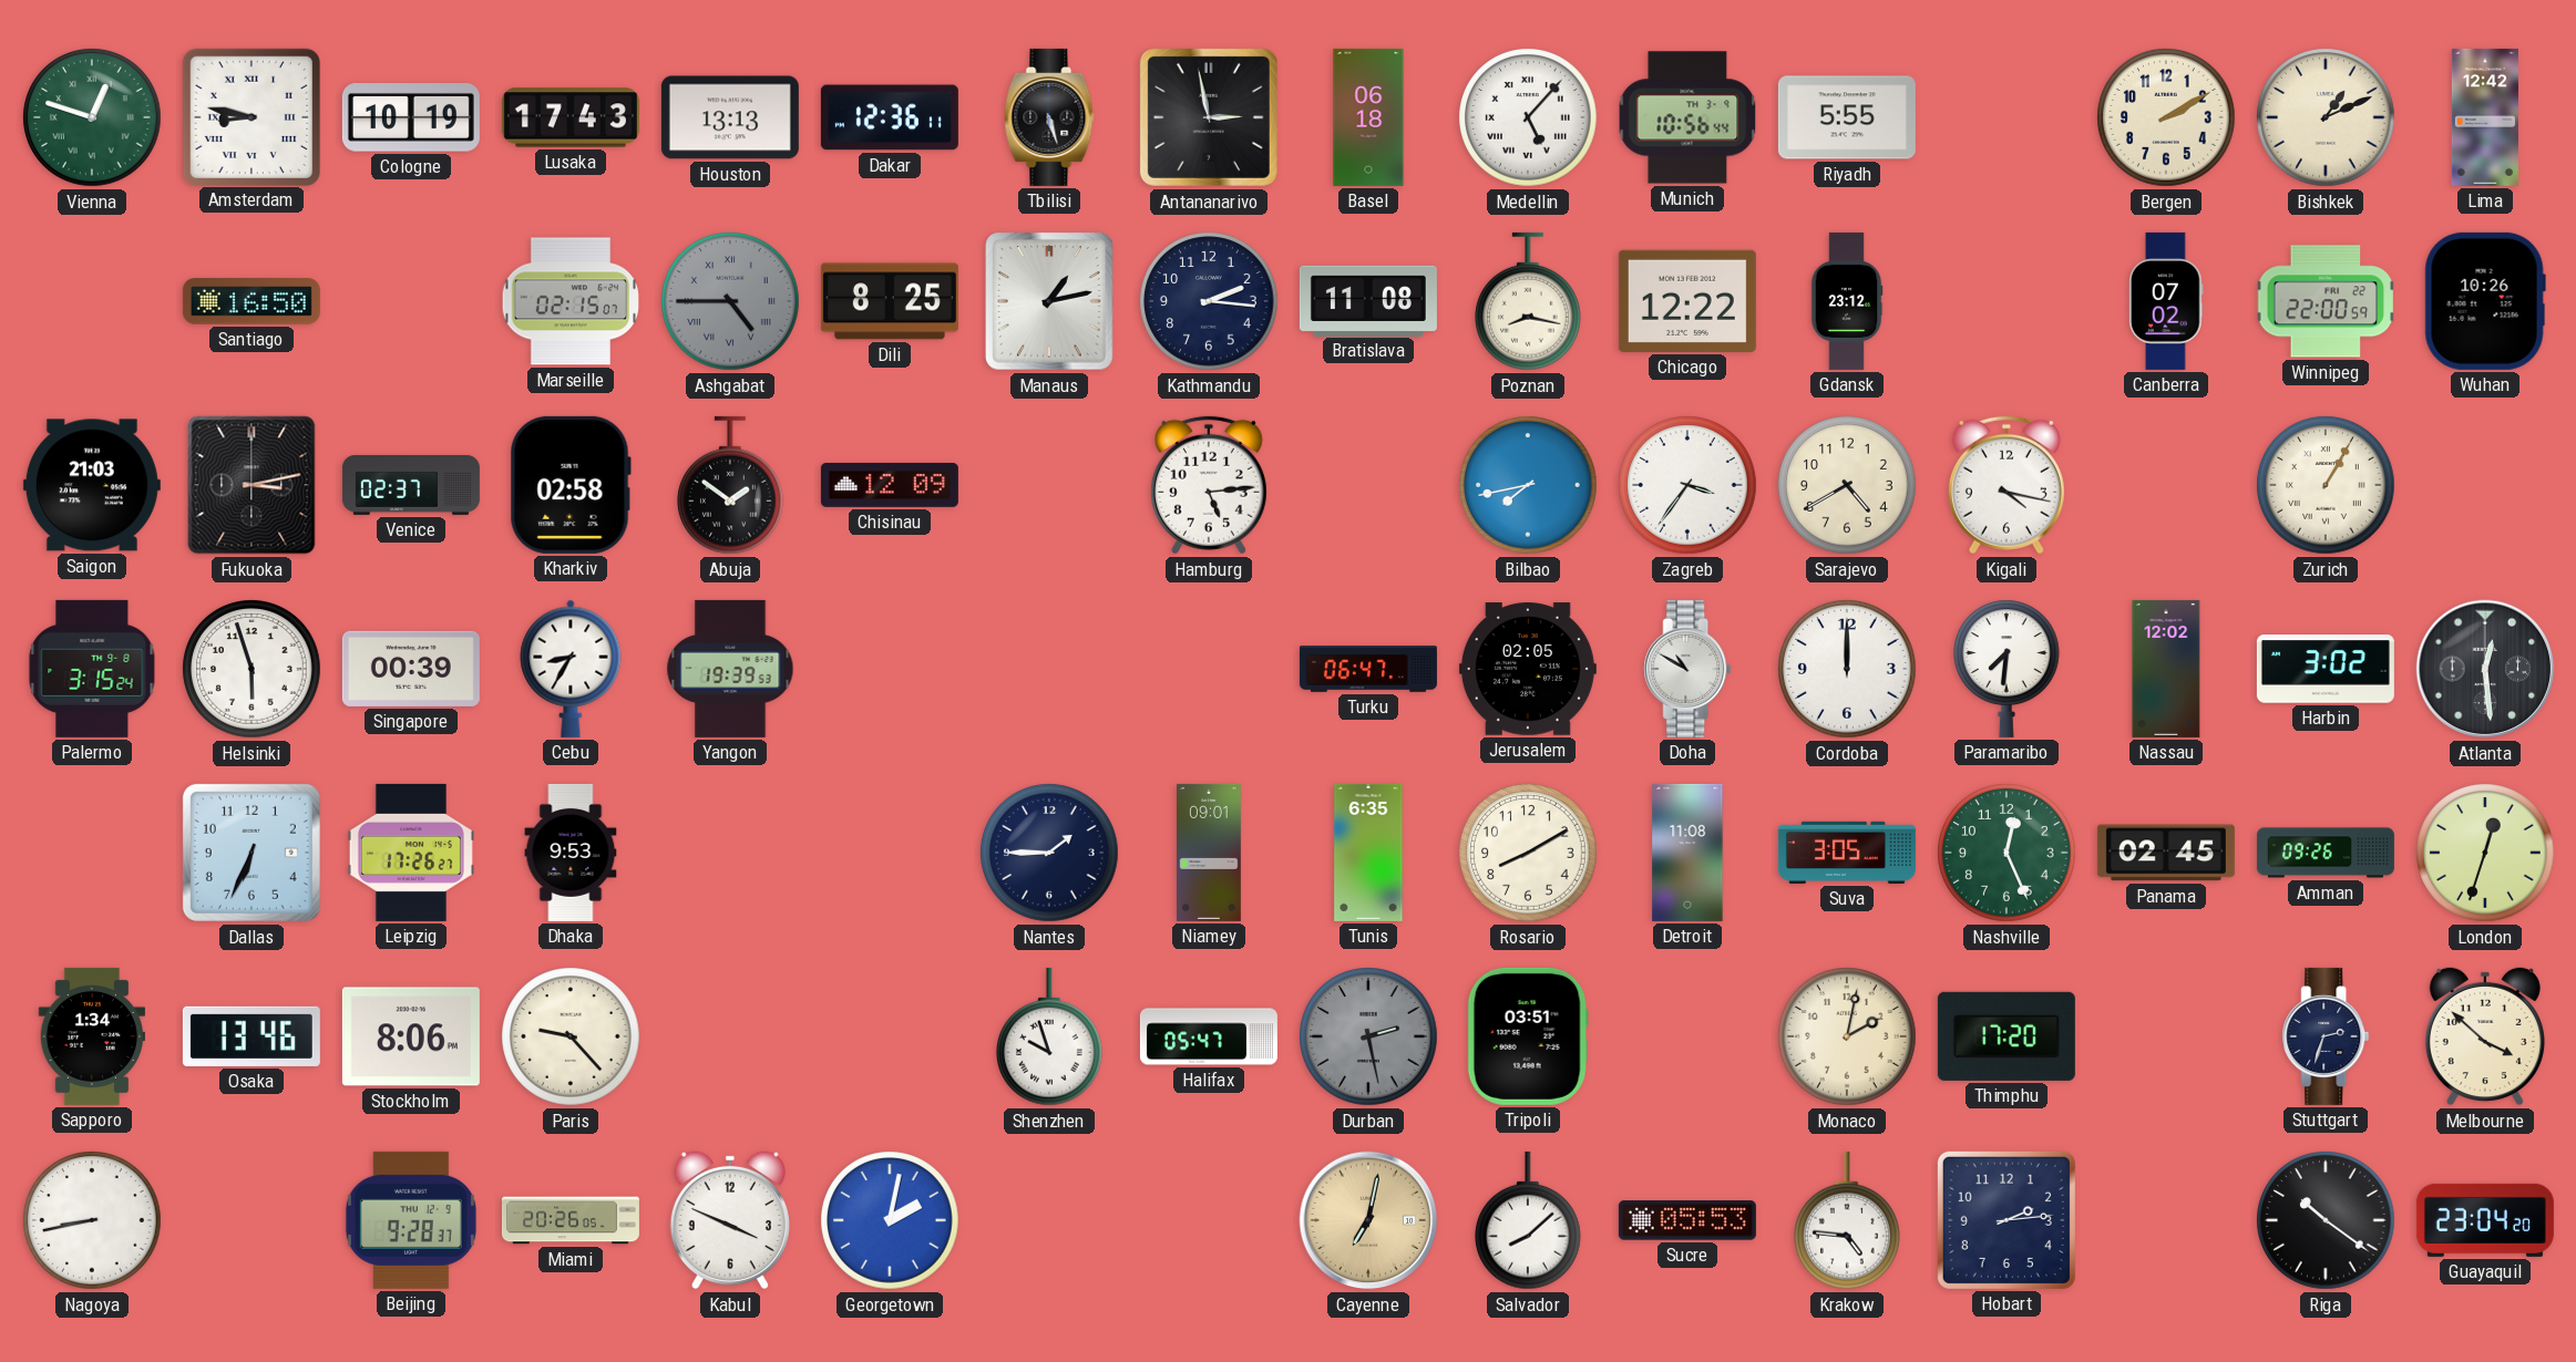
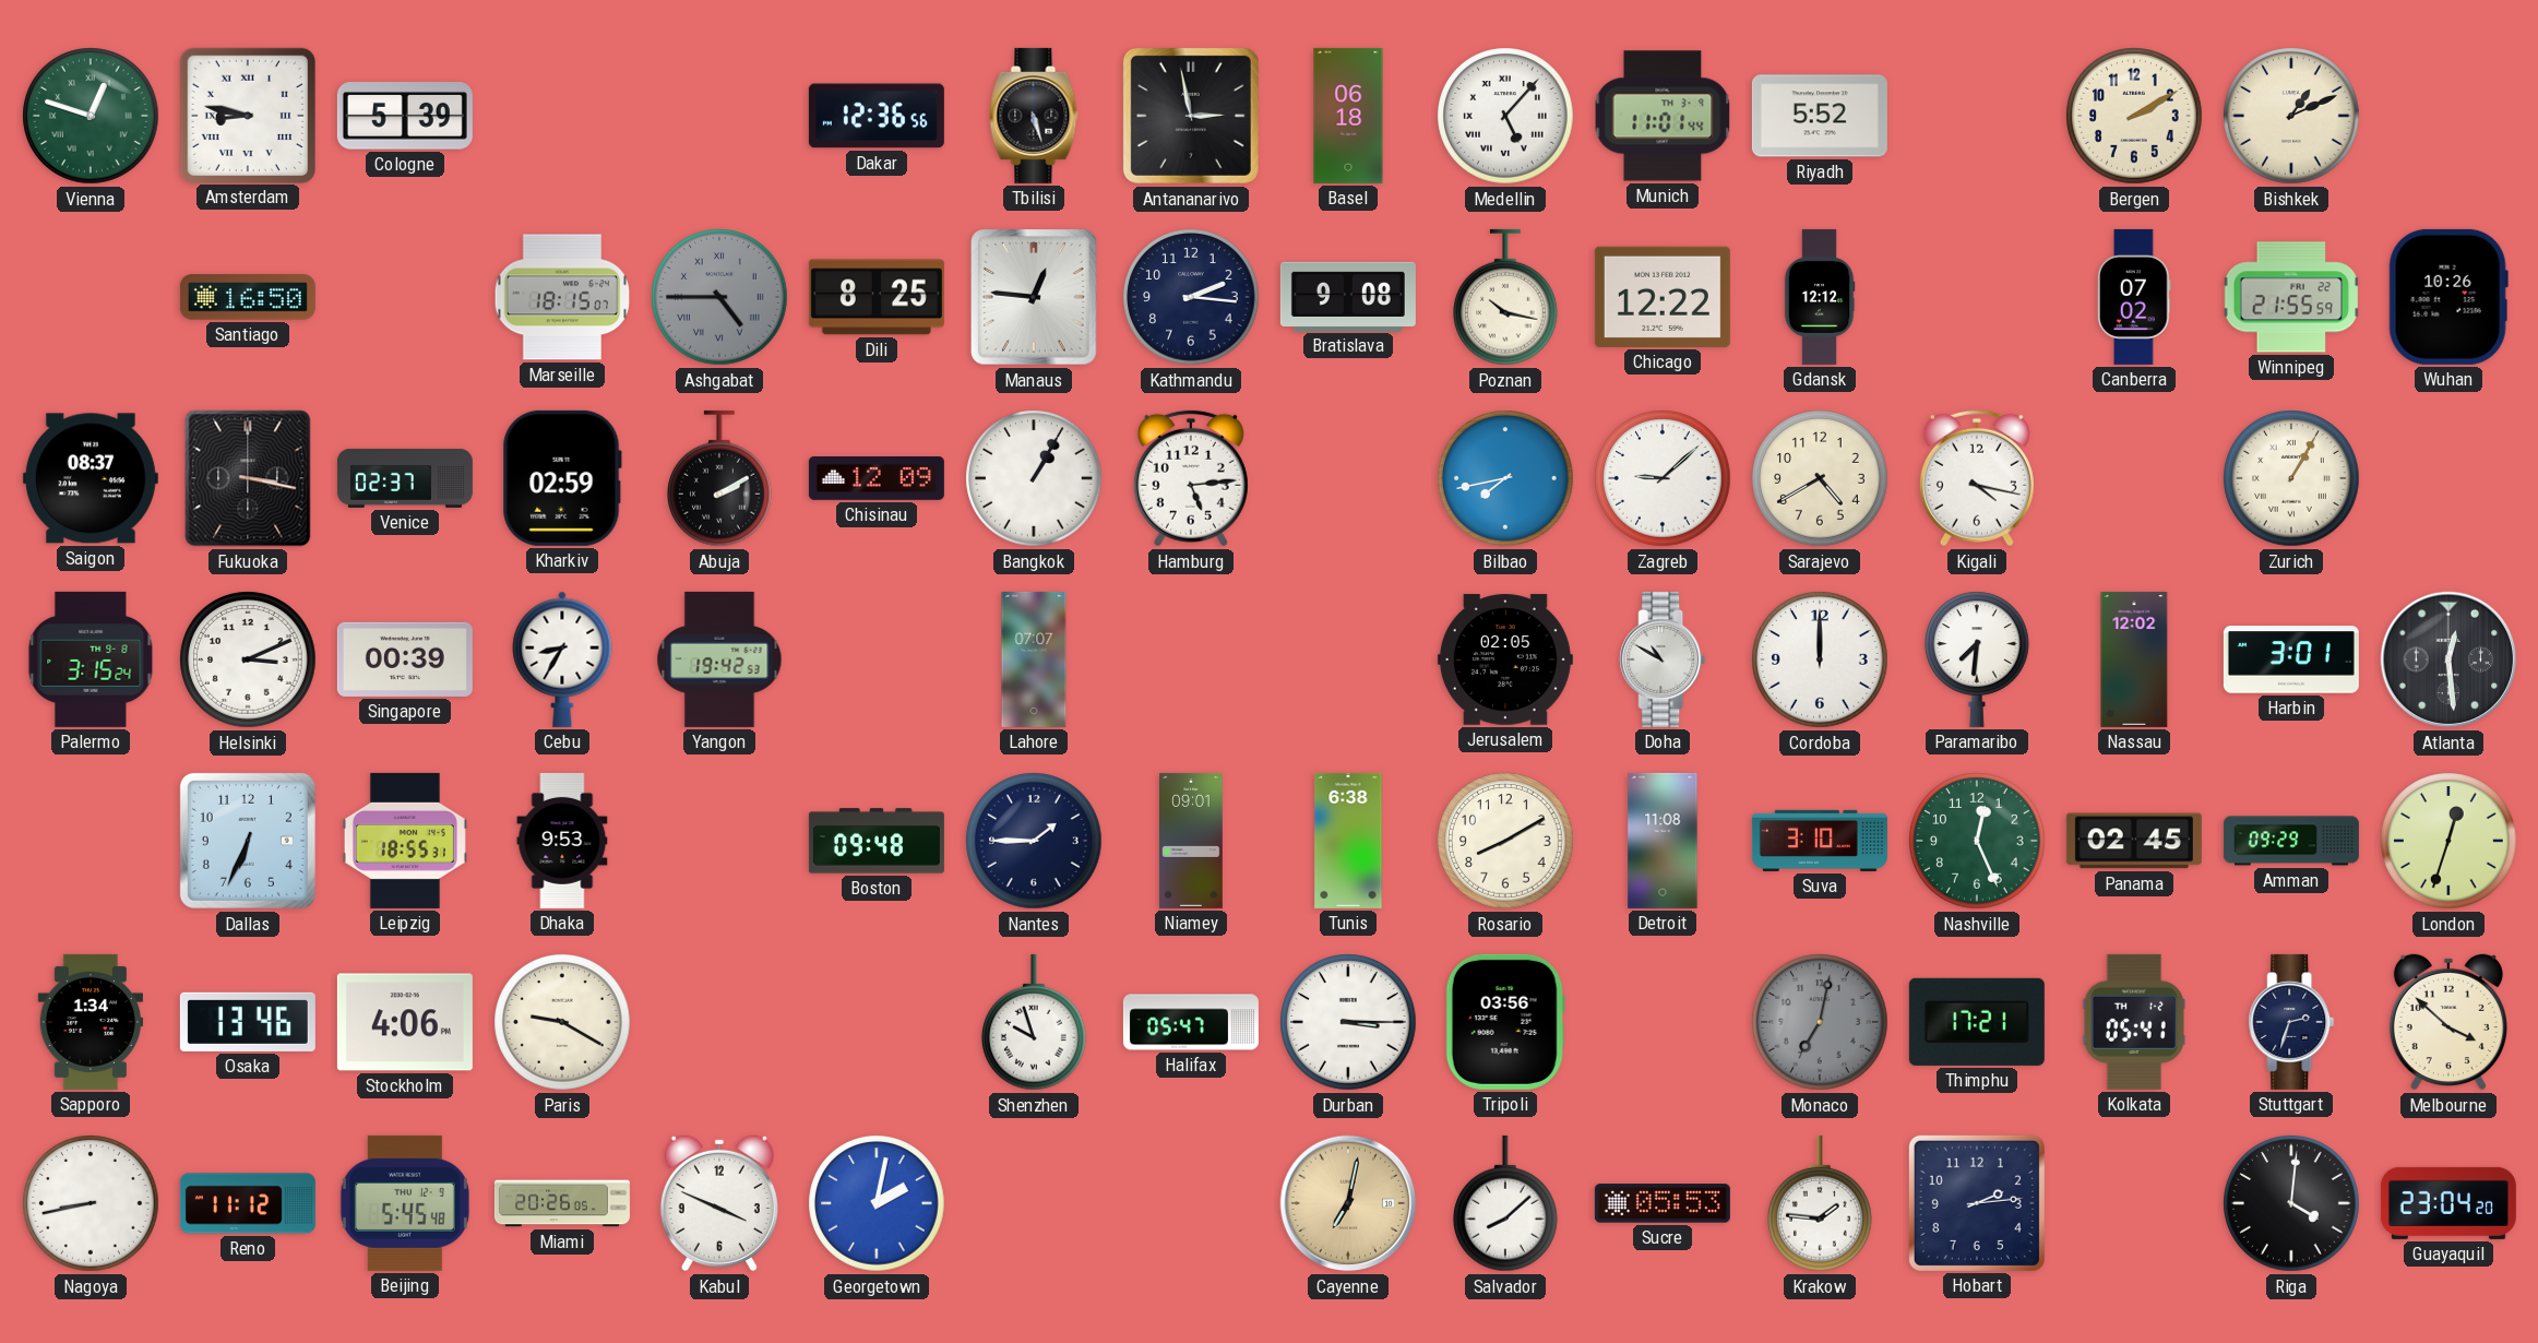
Cologne: 10:19 -> 5:39
Lusaka: 17:43 -> none
Houston: 13:13 -> none
Dakar: 12:36:11 -> 12:36:56
Munich: 10:56 -> 11:01
Riyadh: 5:55 -> 5:52
Lima: 12:42 -> none
Marseille: 02:15 -> 18:15
Manaus: 1:13 -> 12:46
Bratislava: 11:08 -> 9:08
Poznan: 8:17 -> 10:17
Gdansk: 23:12 -> 12:12
Winnipeg: 22:00 -> 21:55
Saigon: 21:03 -> 08:37
Fukuoka: 3:13 -> 3:17
Kharkiv: 02:58 -> 02:59
Abuja: 1:51 -> 2:10
Bangkok: none -> 1:05
Zagreb: 3:36 -> 9:08
Helsinki: 5:57 -> 3:11
Yangon: 19:39 -> 19:42
Lahore: none -> 07:07
Turku: 06:47 -> none
Harbin: 3:02 -> 3:01
Leipzig: 17:26 -> 18:55
Boston: none -> 09:48
Tunis: 6:35 -> 6:38
Suva: 3:05 -> 3:10
Amman: 09:26 -> 09:29
Stockholm: 8:06 -> 4:06
Paris: 9:23 -> 9:20
Durban: 2:28 -> 3:15
Durban dial: grey -> white
Tripoli: 03:51 -> 03:56
Monaco: 2:02 -> 7:02
Monaco dial: cream -> grey
Thimphu: 17:20 -> 17:21
Kolkata: none -> 05:41
Reno: none -> 11:12
Beijing: 9:28 -> 5:45
Krakow: 4:46 -> 1:46
Riga: 10:21 -> 4:01
